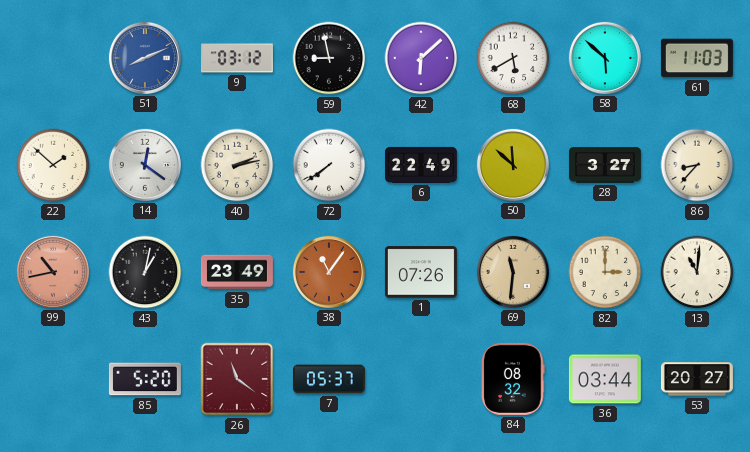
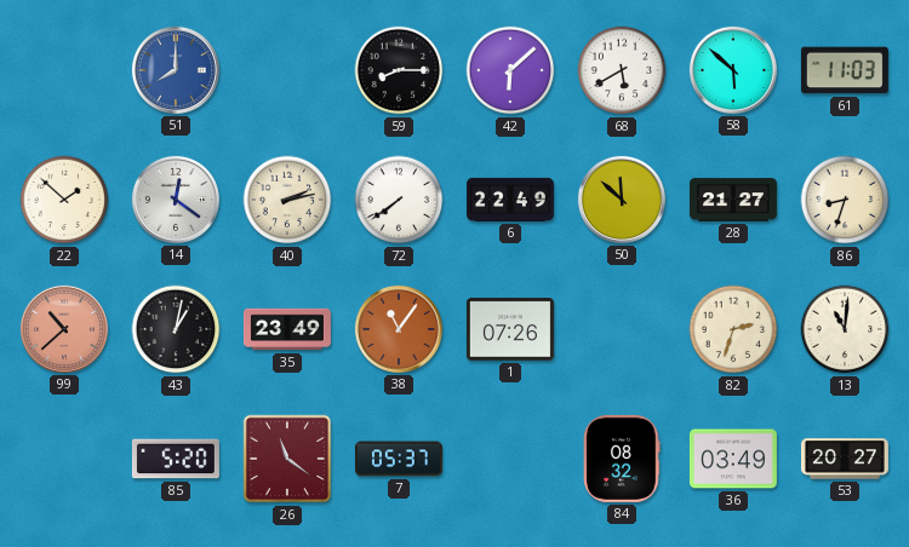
51: 8:11 -> 8:00
9: 03:12 -> none
59: 8:58 -> 8:15
28: 3:27 -> 21:27
86: 8:37 -> 8:33
99: 10:43 -> 10:38
69: 11:31 -> none
82: 3:00 -> 2:33
36: 03:44 -> 03:49
